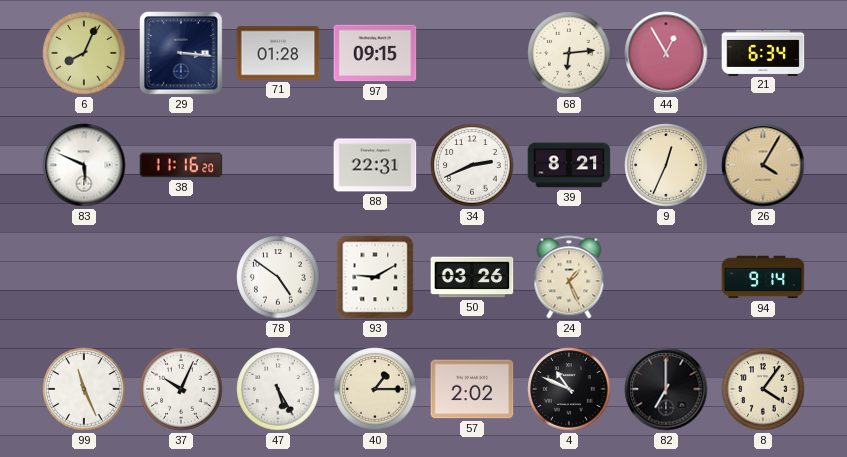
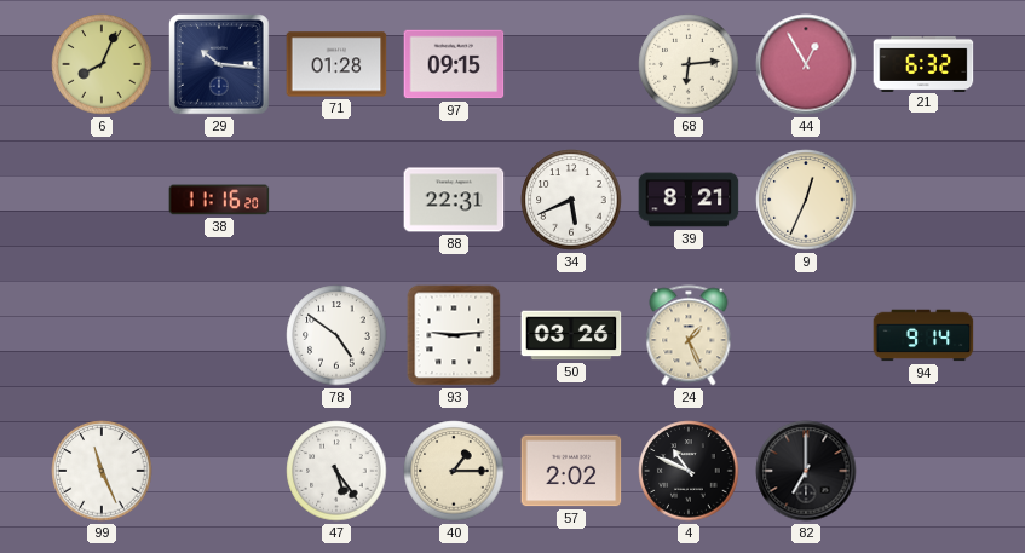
29: 3:16 -> 10:16
21: 6:34 -> 6:32
83: 5:49 -> none
34: 2:41 -> 5:41
26: 4:05 -> none
93: 9:10 -> 9:14
37: 10:04 -> none
47: 5:25 -> 5:24
8: 4:06 -> none
